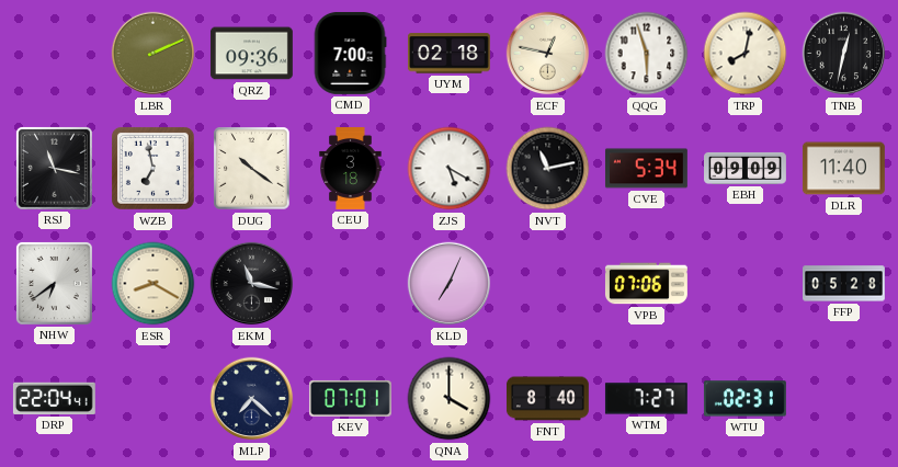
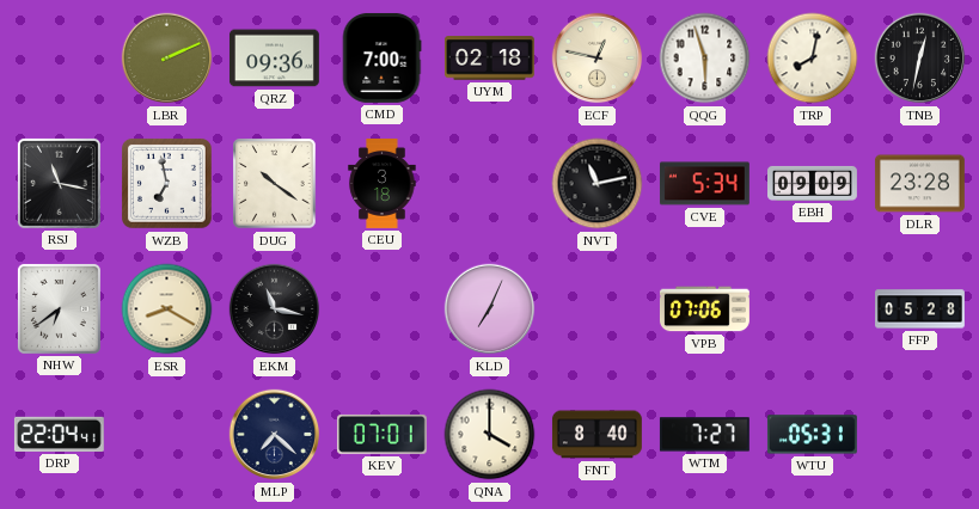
ZJS: 5:20 -> none
DLR: 11:40 -> 23:28
WTU: 02:31 -> 05:31
